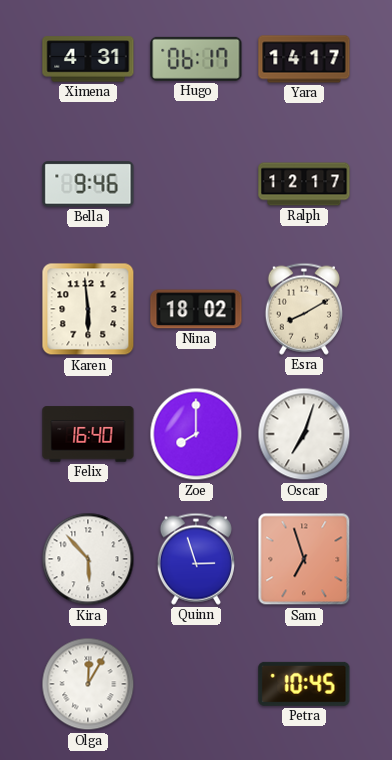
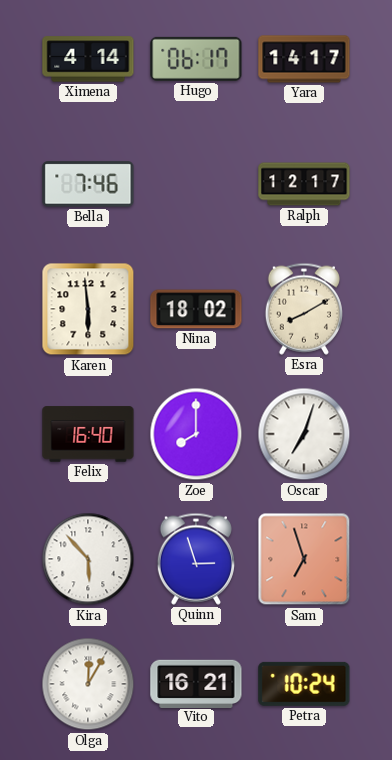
Ximena: 4:31 -> 4:14
Bella: 9:46 -> 7:46
Vito: none -> 16:21
Petra: 10:45 -> 10:24
